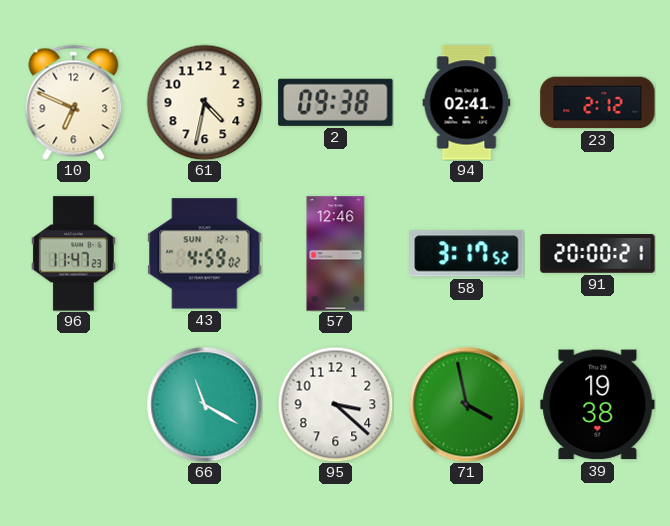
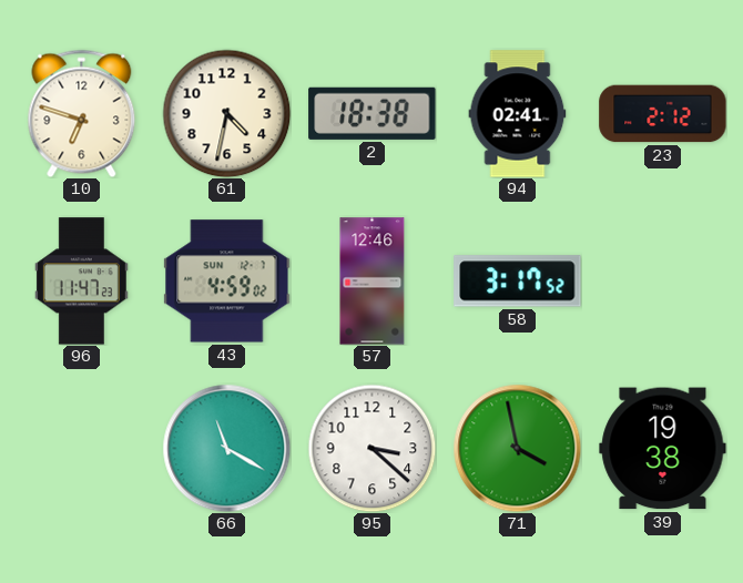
10: 6:49 -> 6:48
2: 09:38 -> 18:38
91: 20:00 -> none
